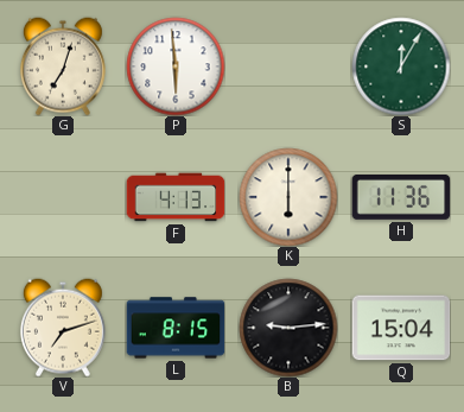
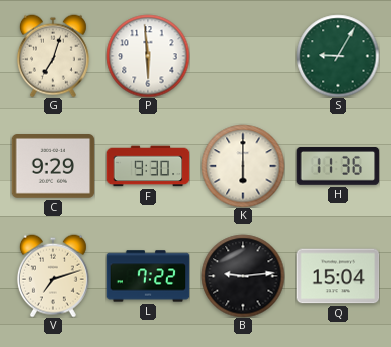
S: 12:05 -> 9:05
C: none -> 9:29
F: 4:13 -> 9:30
L: 8:15 -> 7:22
